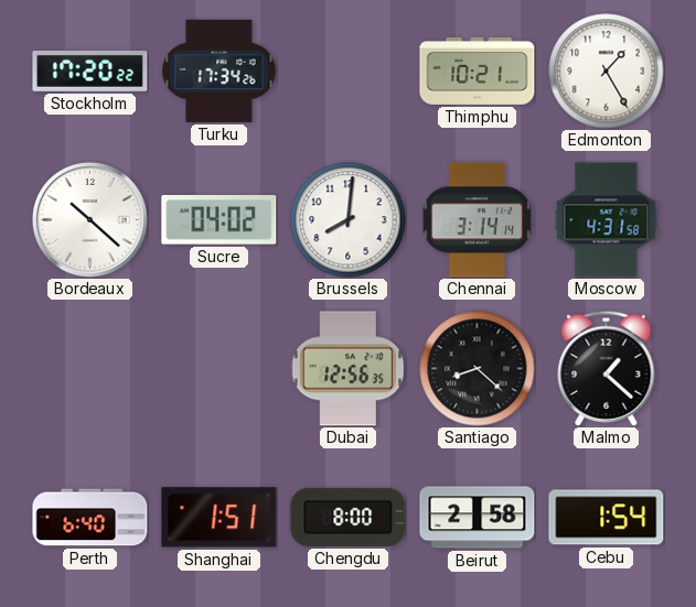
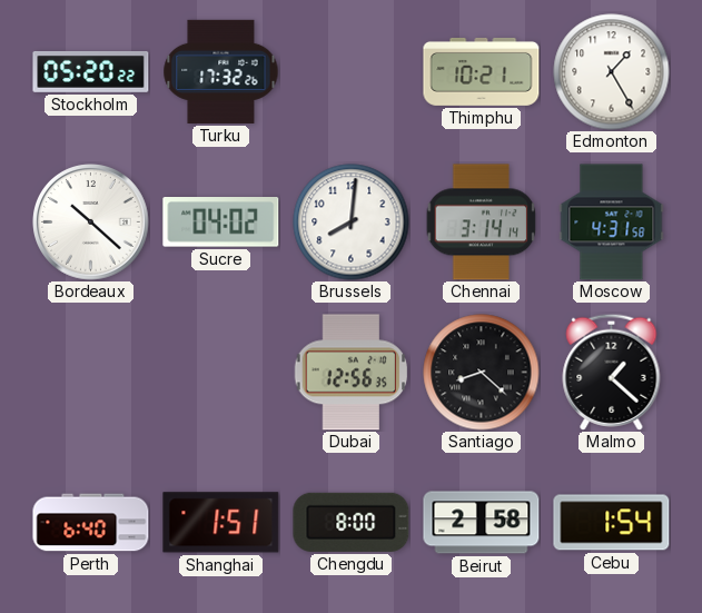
Stockholm: 17:20 -> 05:20
Turku: 17:34 -> 17:32
